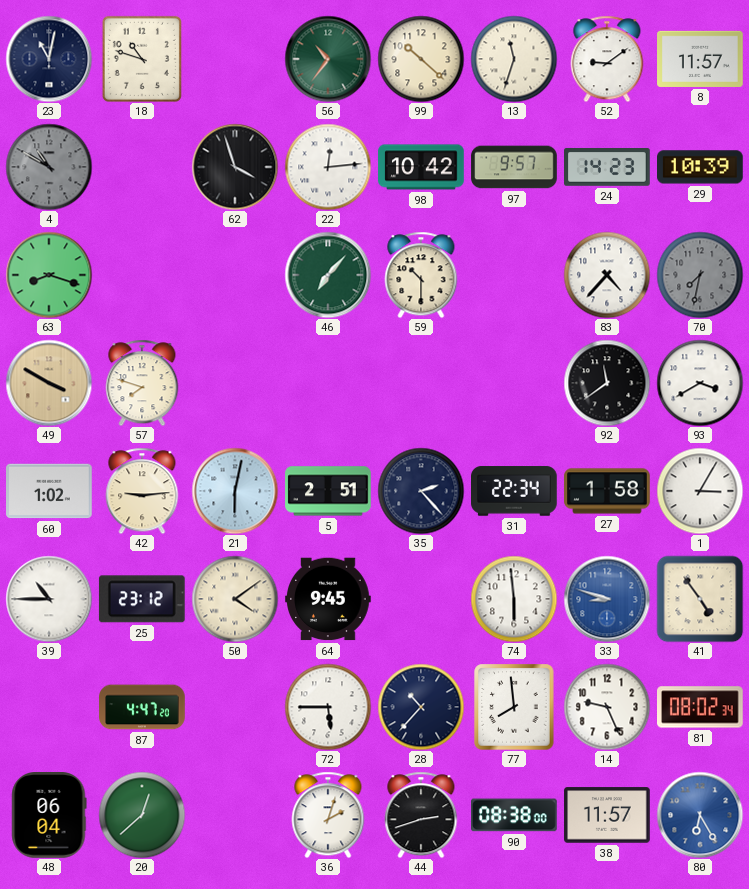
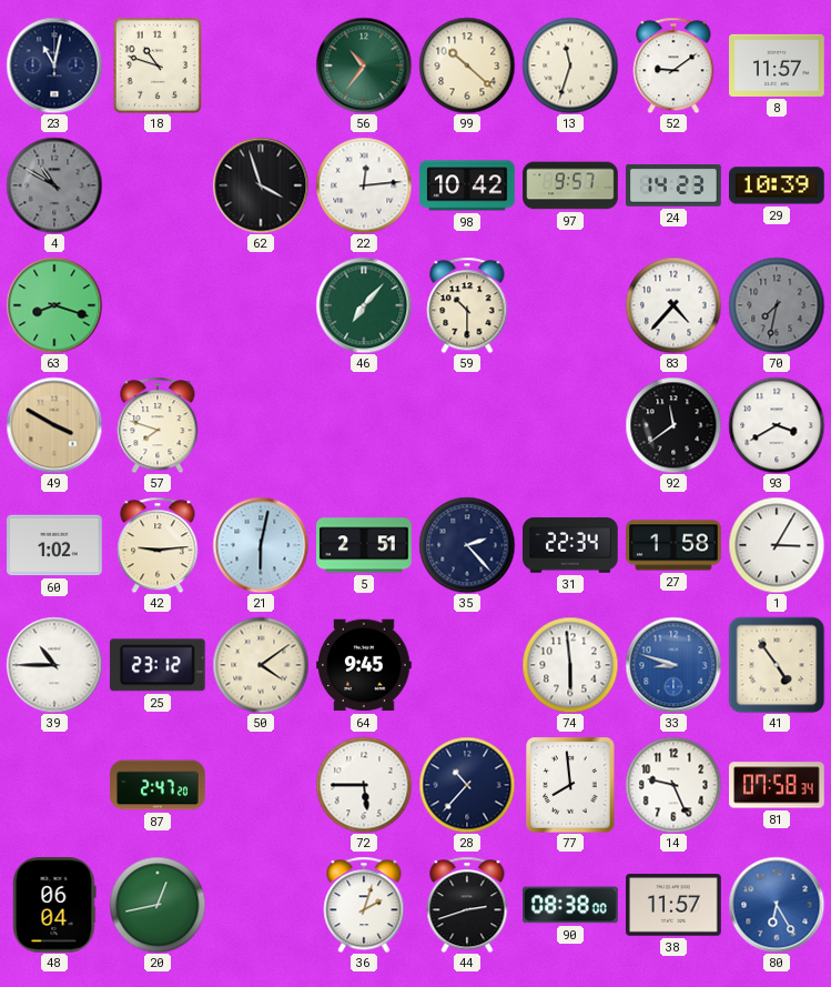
87: 4:47 -> 2:47
81: 08:02 -> 07:58
20: 12:38 -> 12:43
